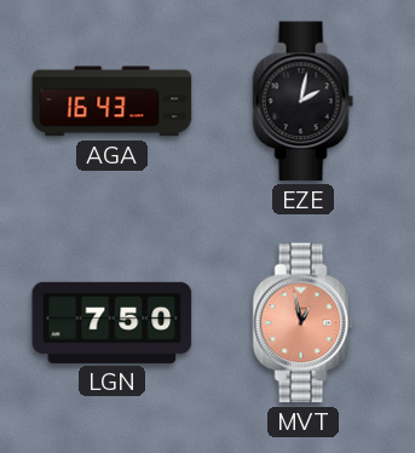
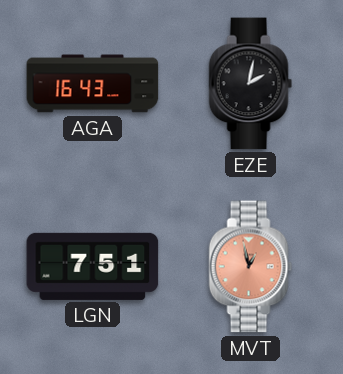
LGN: 7:50 -> 7:51
